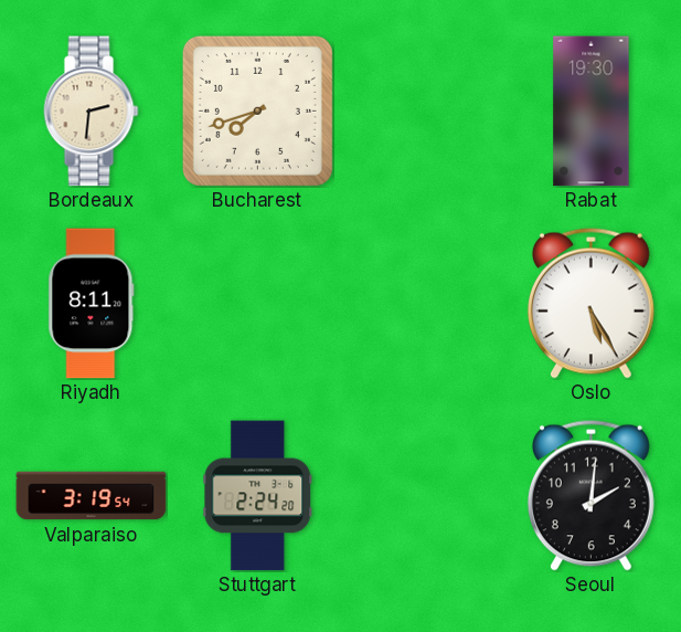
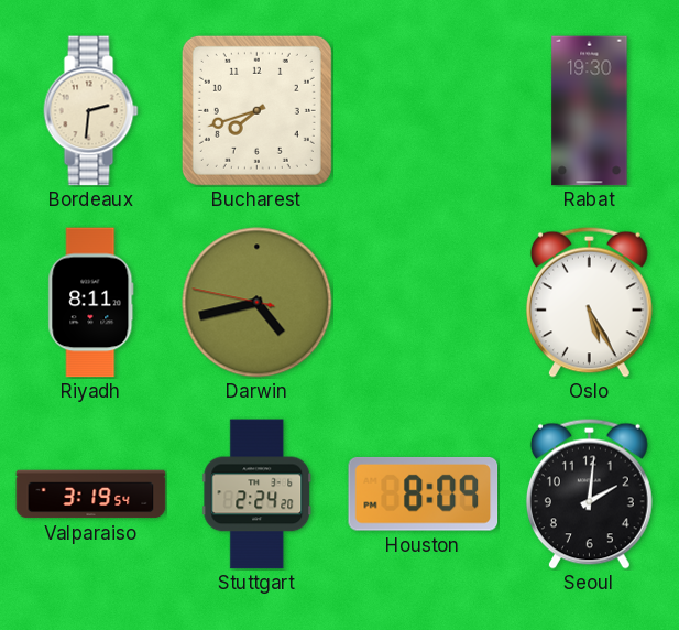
Darwin: none -> 4:42
Houston: none -> 8:09
